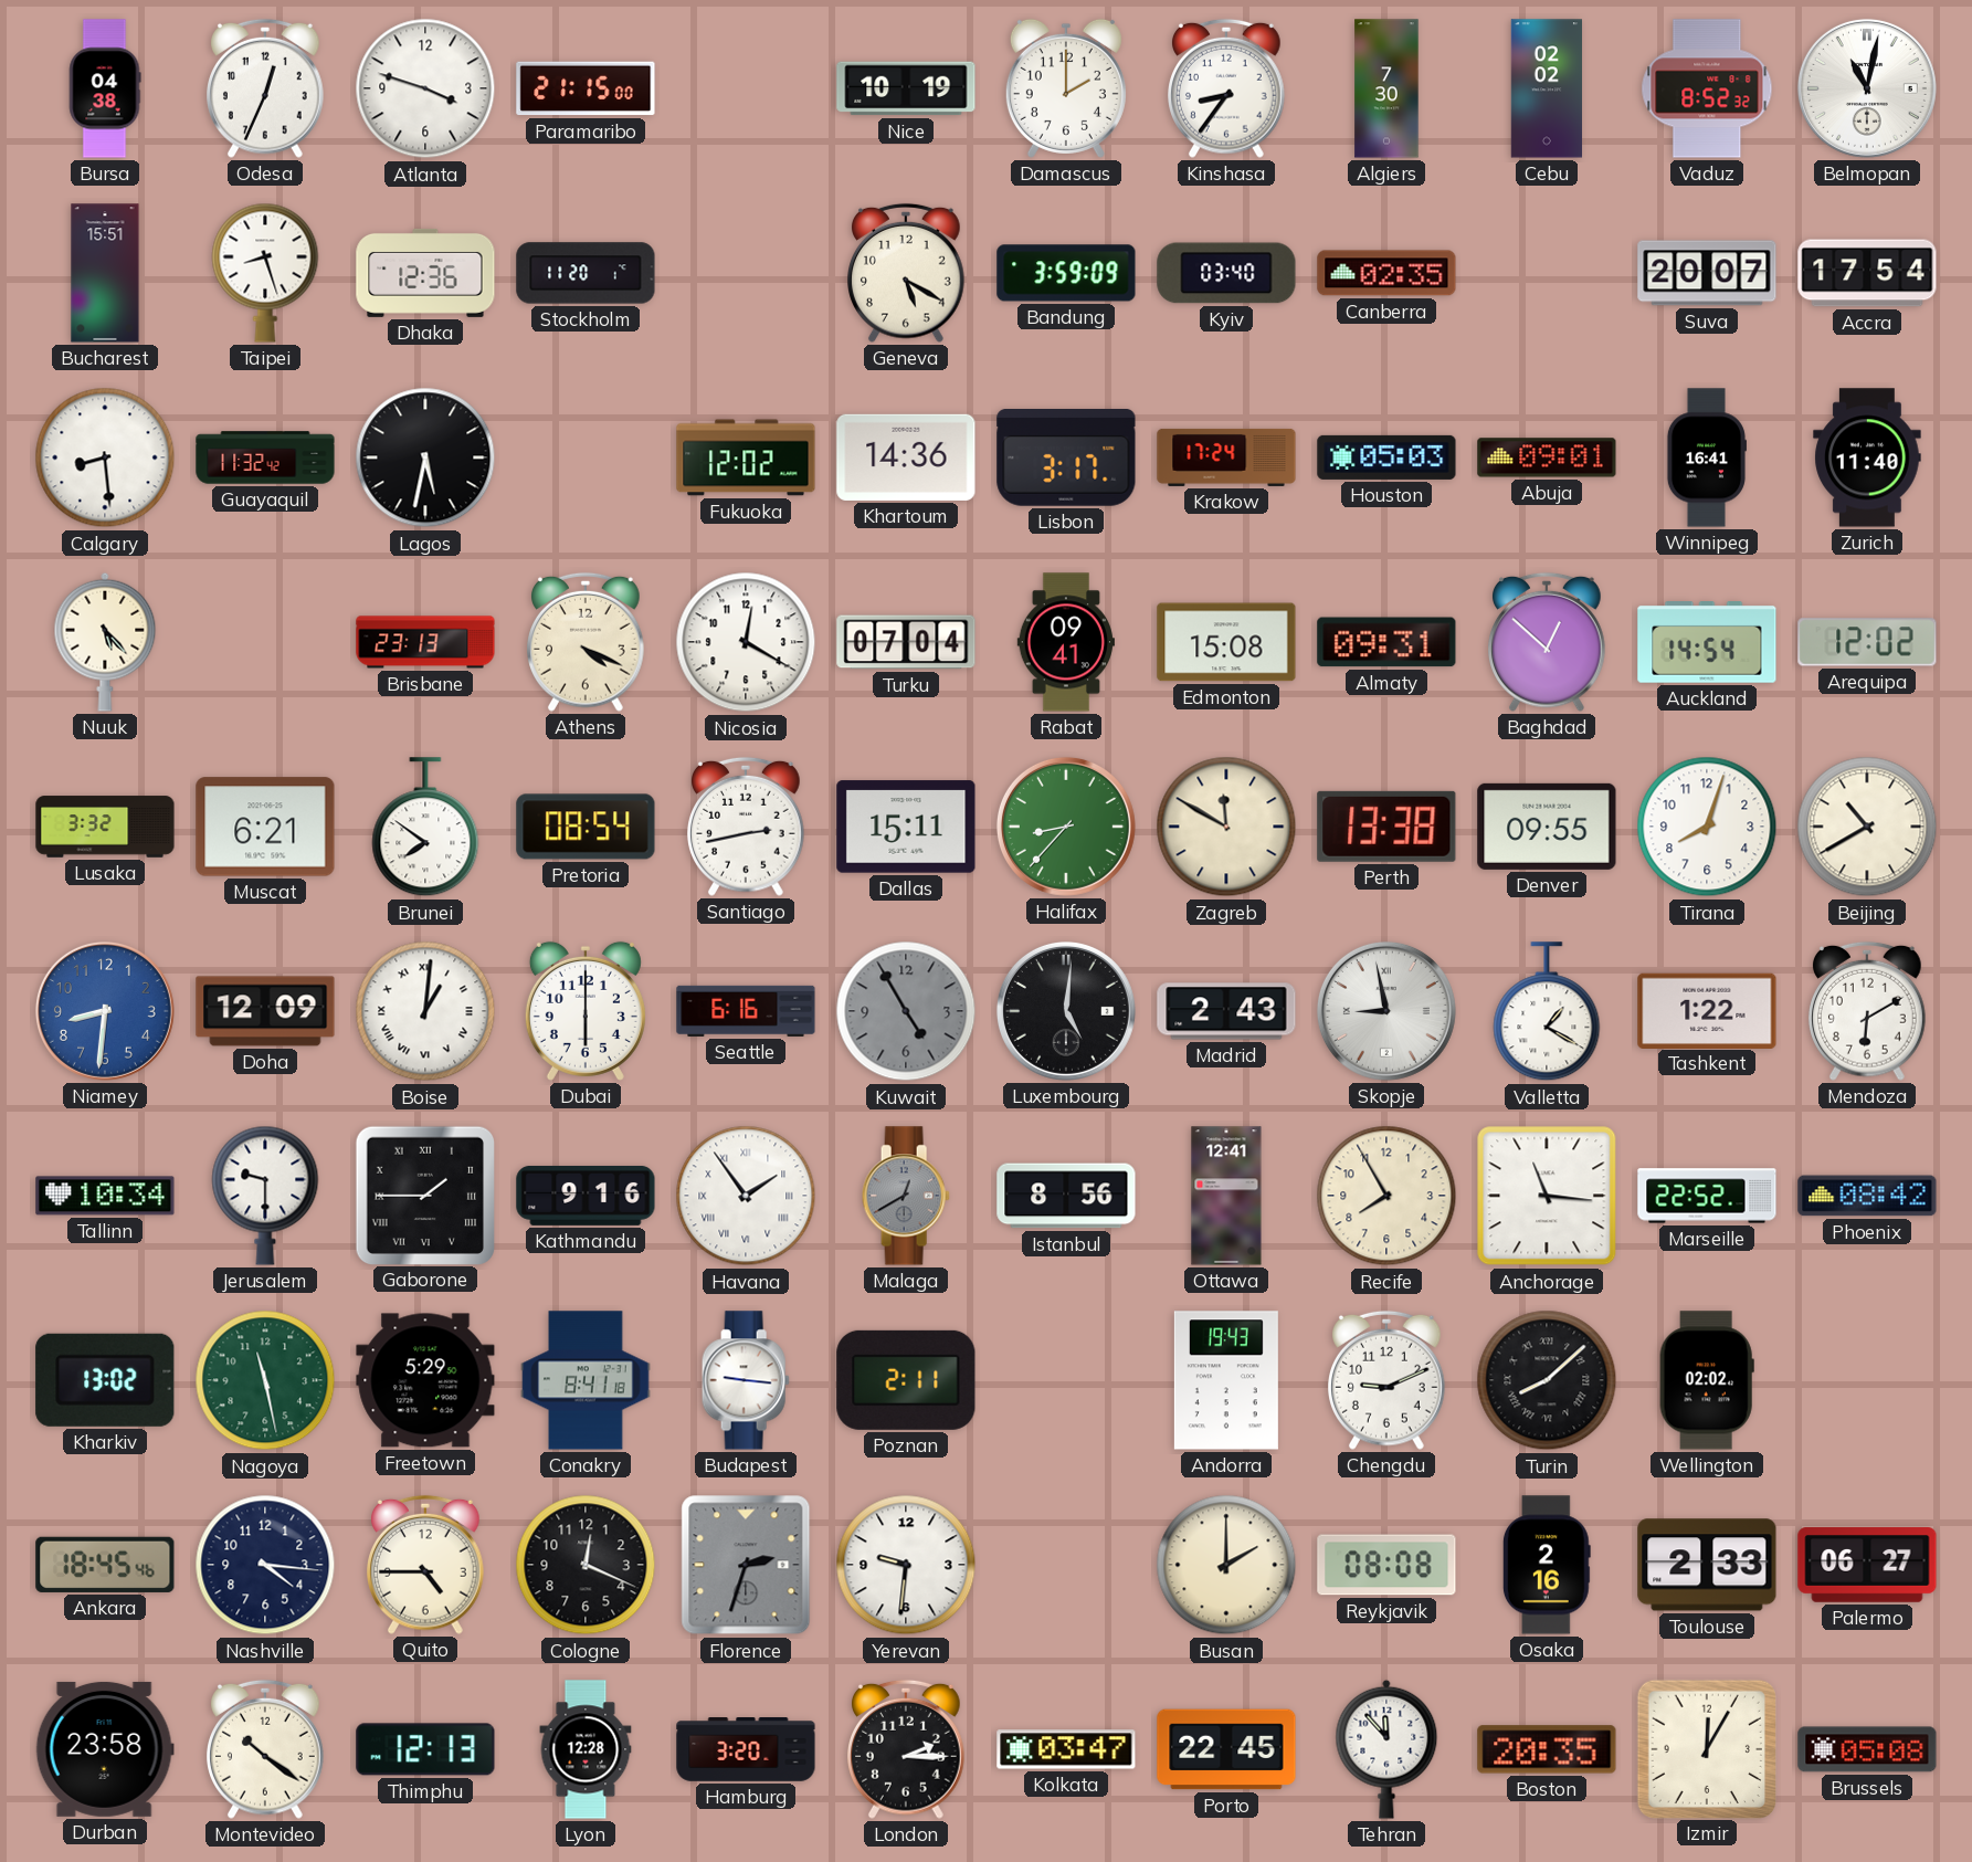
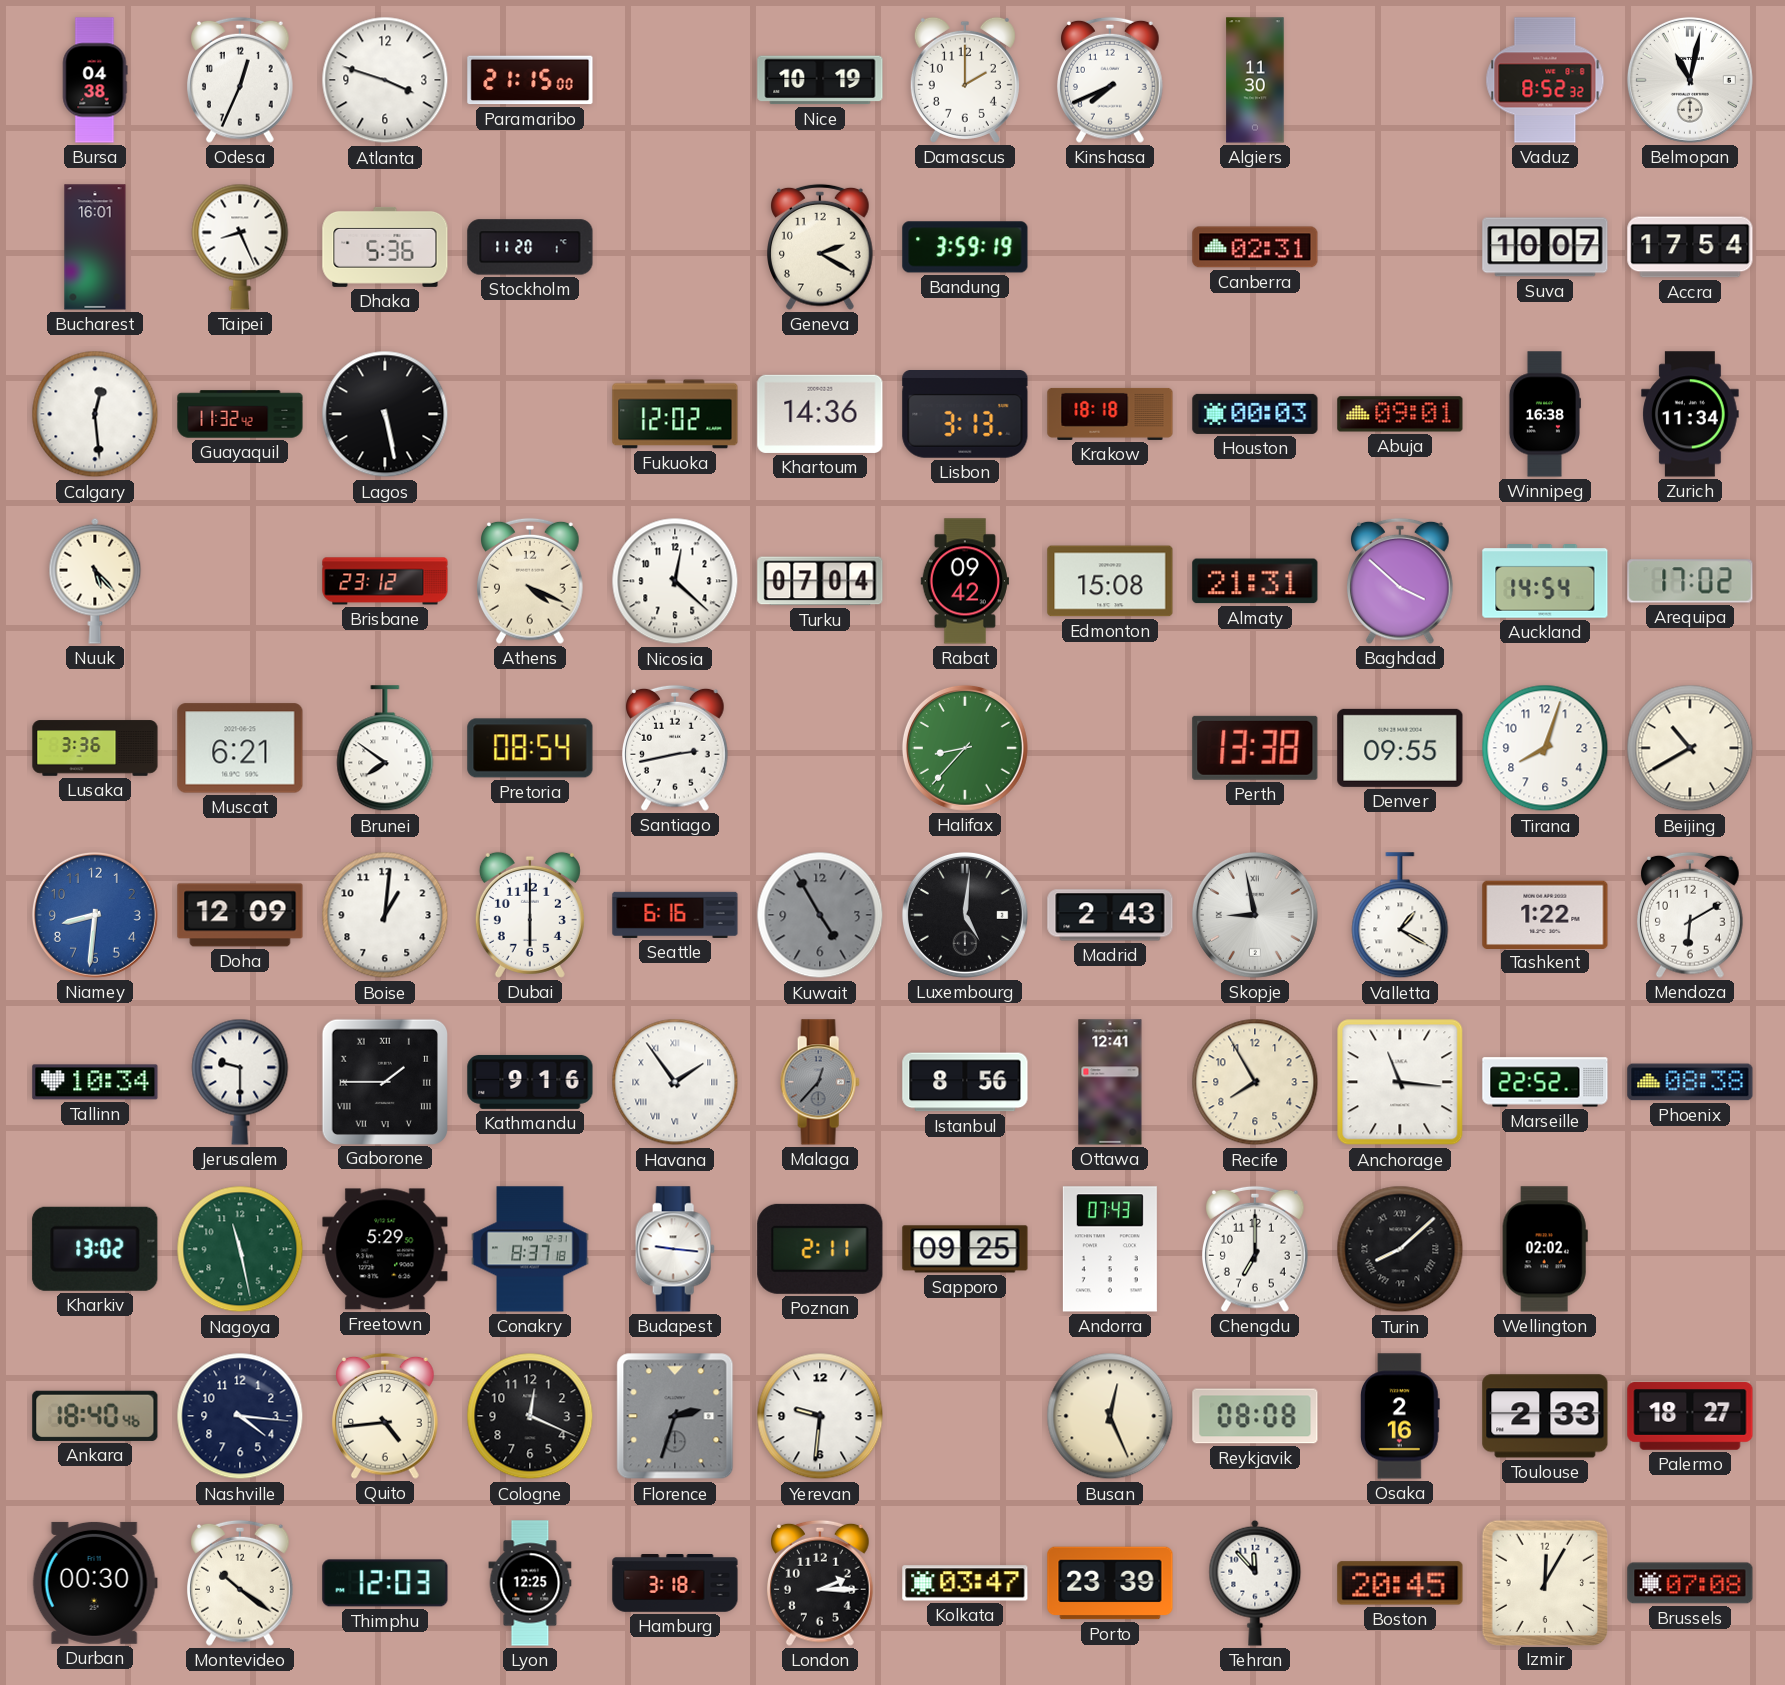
Kinshasa: 8:36 -> 7:41
Algiers: 7:30 -> 11:30
Cebu: 02:02 -> none
Bucharest: 15:51 -> 16:01
Taipei: 8:27 -> 8:26
Dhaka: 12:36 -> 5:36
Geneva: 5:20 -> 2:20
Bandung: 3:59:09 -> 3:59:19
Kyiv: 03:40 -> none
Canberra: 02:35 -> 02:31
Suva: 20:07 -> 10:07
Calgary: 8:29 -> 12:29
Lagos: 5:32 -> 5:28
Lisbon: 3:17 -> 3:13
Krakow: 17:24 -> 18:18
Houston: 05:03 -> 00:03
Winnipeg: 16:41 -> 16:38
Zurich: 11:40 -> 11:34
Brisbane: 23:13 -> 23:12
Nicosia: 12:20 -> 12:22
Rabat: 09:41 -> 09:42
Almaty: 09:31 -> 21:31
Baghdad: 12:52 -> 3:52
Arequipa: 12:02 -> 17:02
Lusaka: 3:32 -> 3:36
Dallas: 15:11 -> none
Zagreb: 11:50 -> none
Boise numerals: Roman -> Arabic
Malaga: 12:40 -> 12:37
Phoenix: 08:42 -> 08:38
Conakry: 8:41 -> 8:37
Sapporo: none -> 09:25
Andorra: 19:43 -> 07:43
Chengdu: 9:11 -> 7:00
Ankara: 18:45 -> 18:40
Quito: 4:45 -> 4:44
Busan: 2:00 -> 12:26
Palermo: 06:27 -> 18:27
Durban: 23:58 -> 00:30
Thimphu: 12:13 -> 12:03
Lyon: 12:28 -> 12:25
Hamburg: 3:20 -> 3:18
Porto: 22:45 -> 23:39
Boston: 20:35 -> 20:45
Brussels: 05:08 -> 07:08
